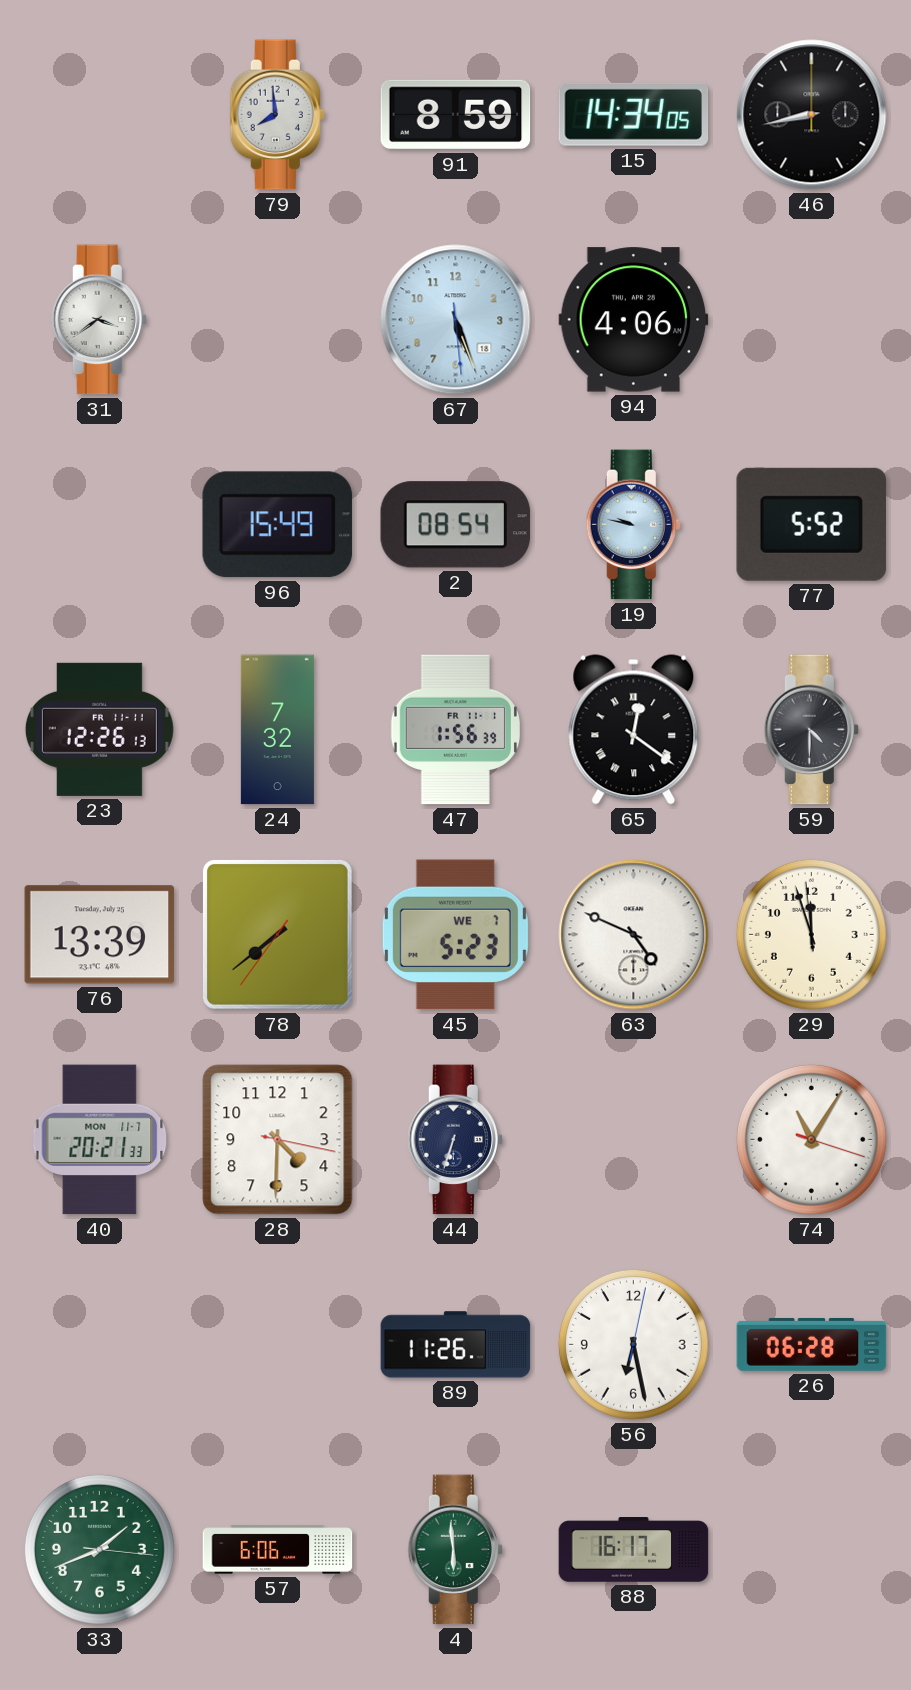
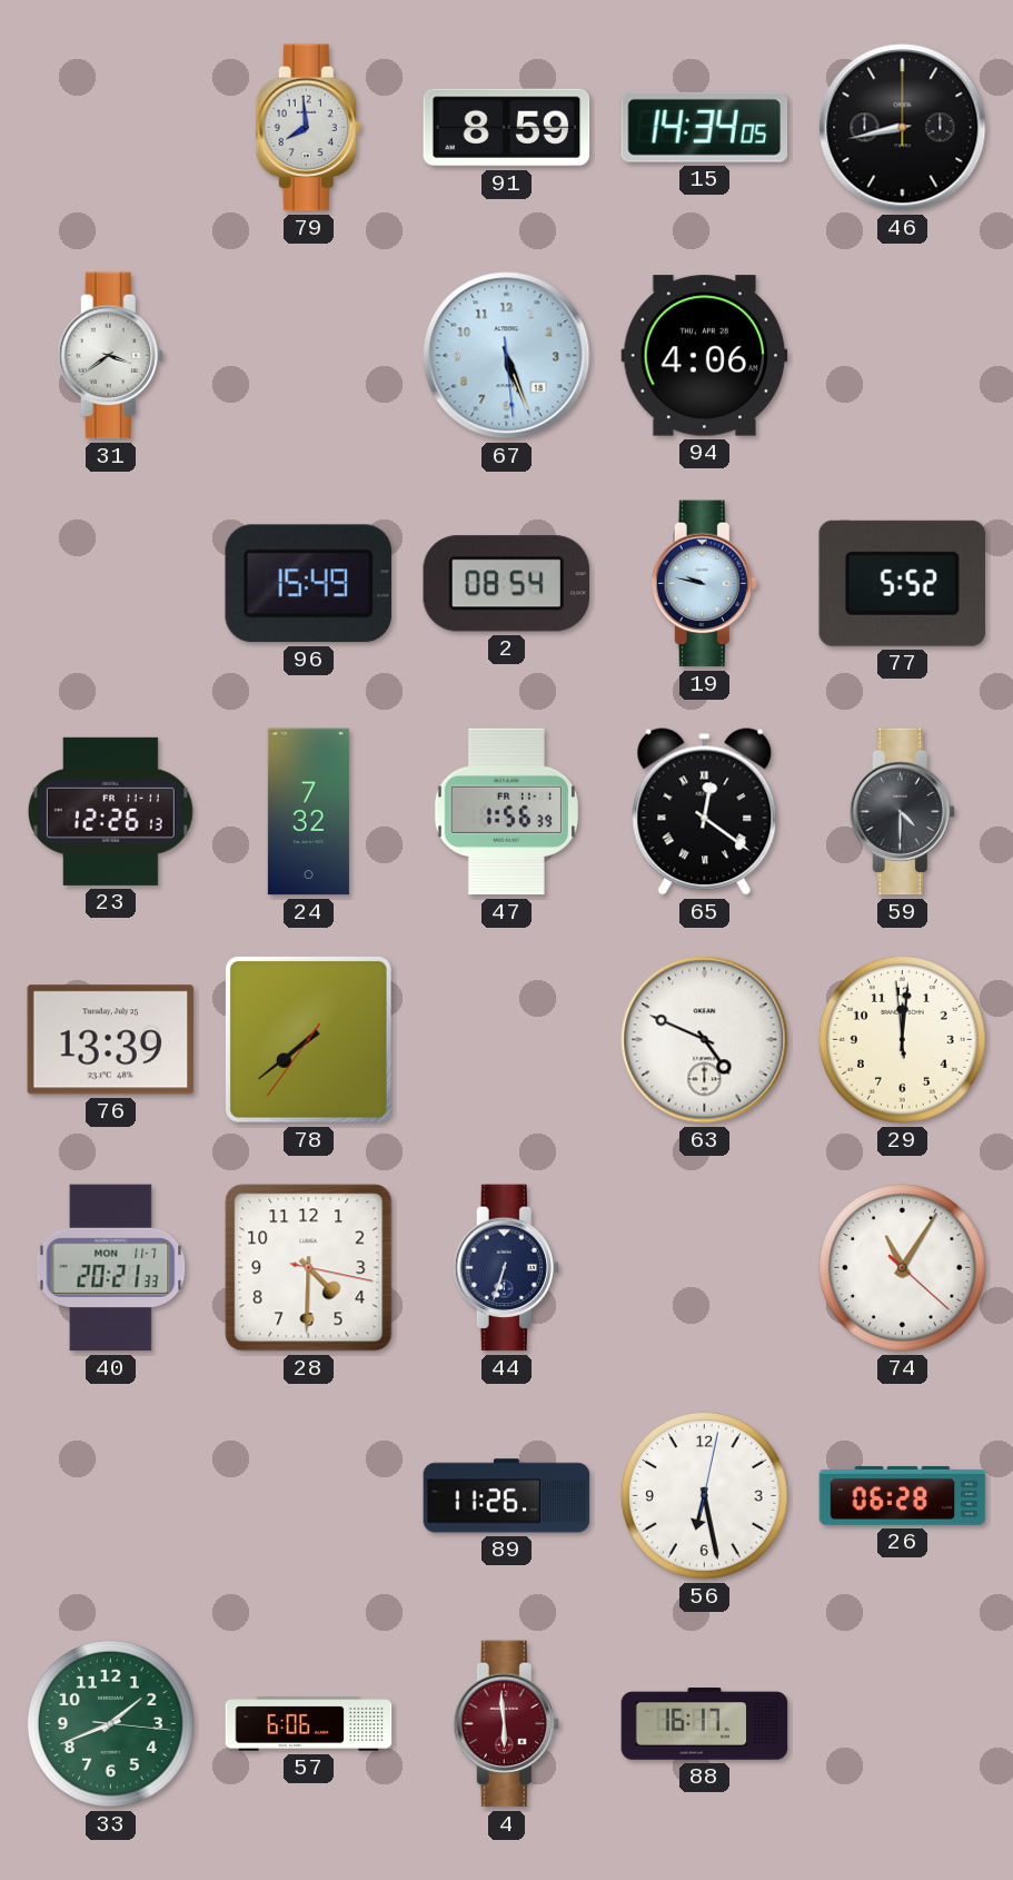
45: 5:23 -> none
29: 11:56 -> 12:00
74: 11:05:18 -> 11:05:22
4 dial: green -> burgundy
